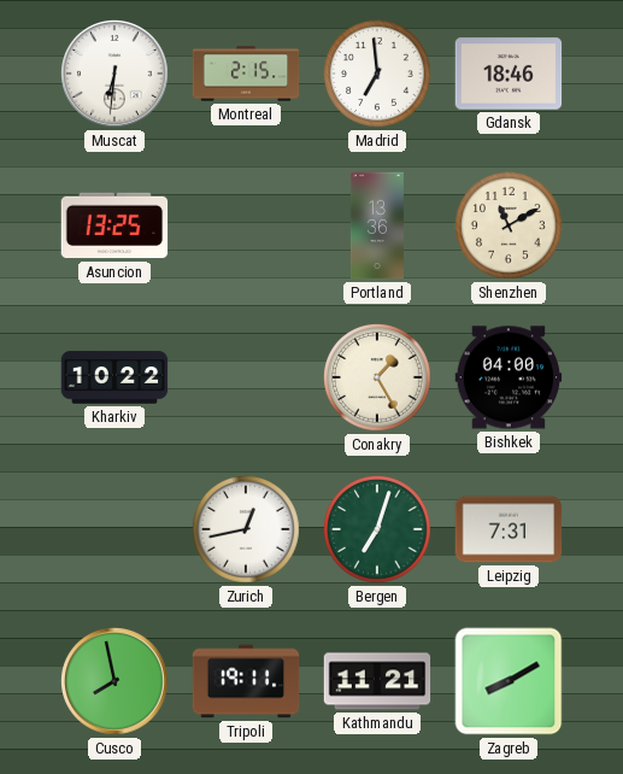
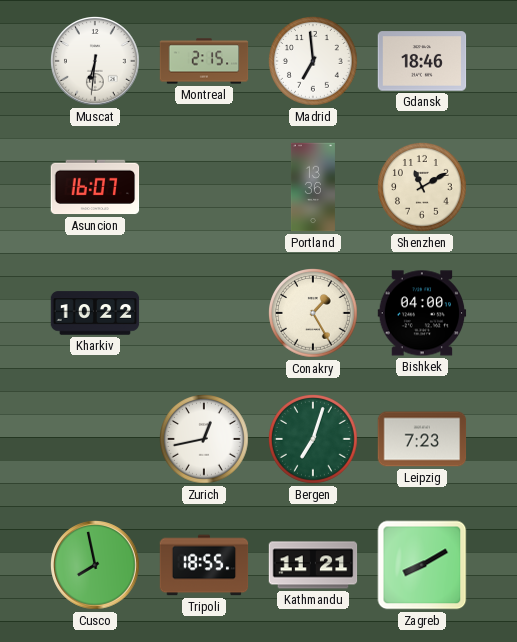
Asuncion: 13:25 -> 16:07
Leipzig: 7:31 -> 7:23
Tripoli: 19:11 -> 18:55
